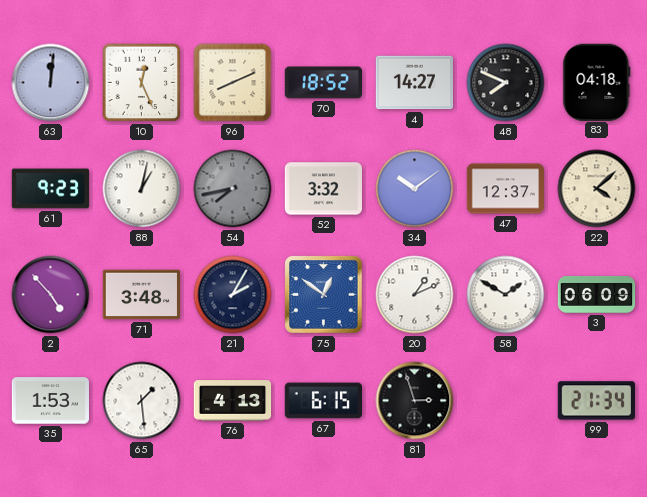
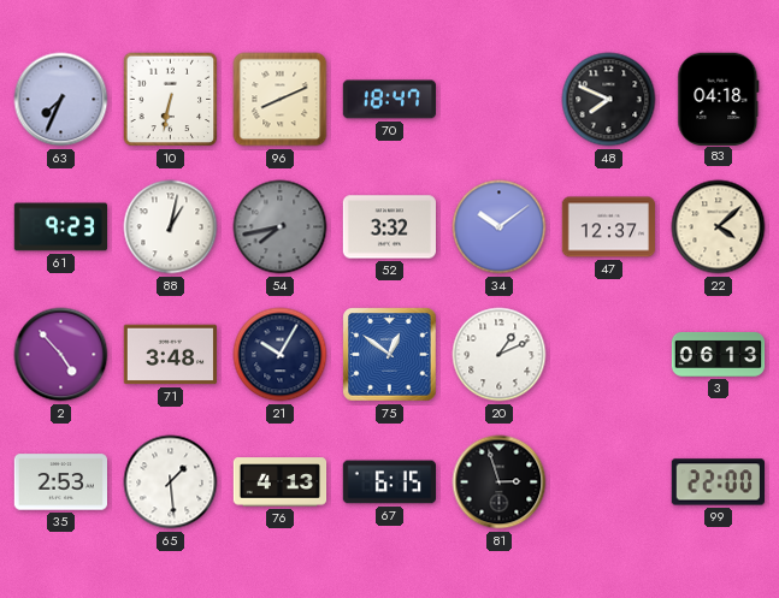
63: 12:01 -> 7:34
10: 12:26 -> 6:32
70: 18:52 -> 18:47
4: 14:27 -> none
21: 2:05 -> 10:05
58: 1:50 -> none
3: 06:09 -> 06:13
35: 1:53 -> 2:53
99: 21:34 -> 22:00
